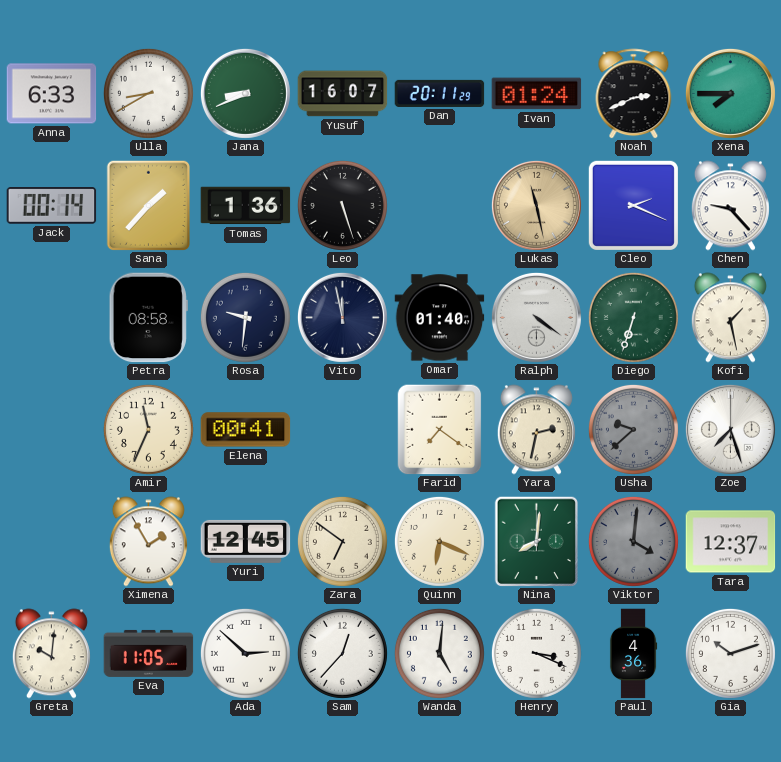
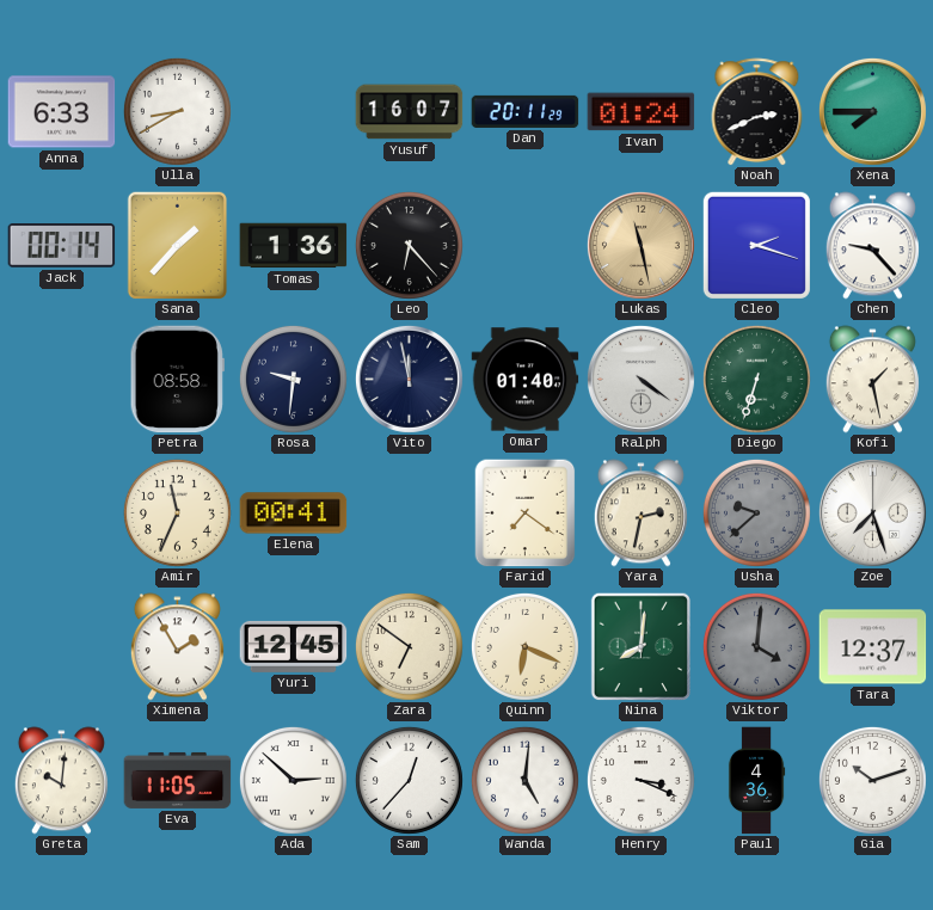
Jana: 8:41 -> none
Leo: 5:27 -> 6:23
Cleo: 2:19 -> 2:18
